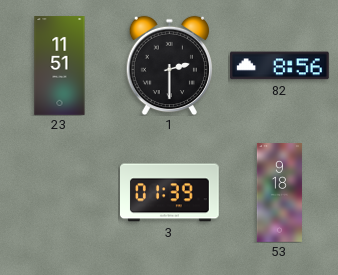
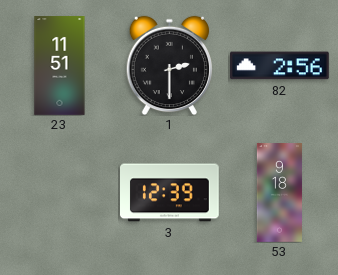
82: 8:56 -> 2:56
3: 01:39 -> 12:39
